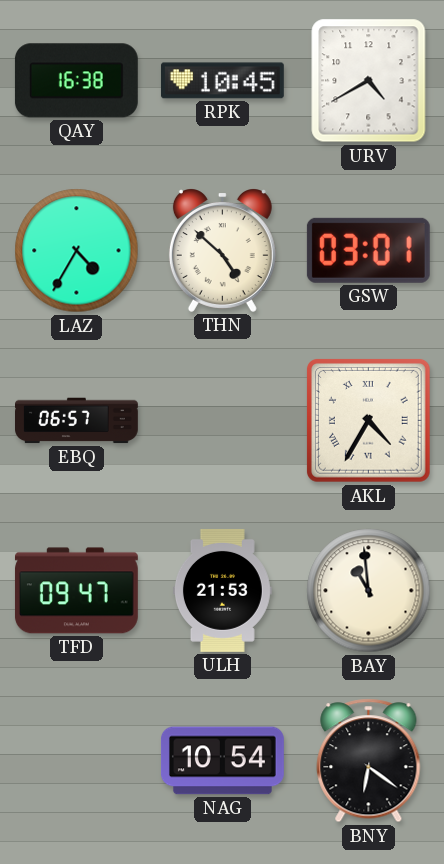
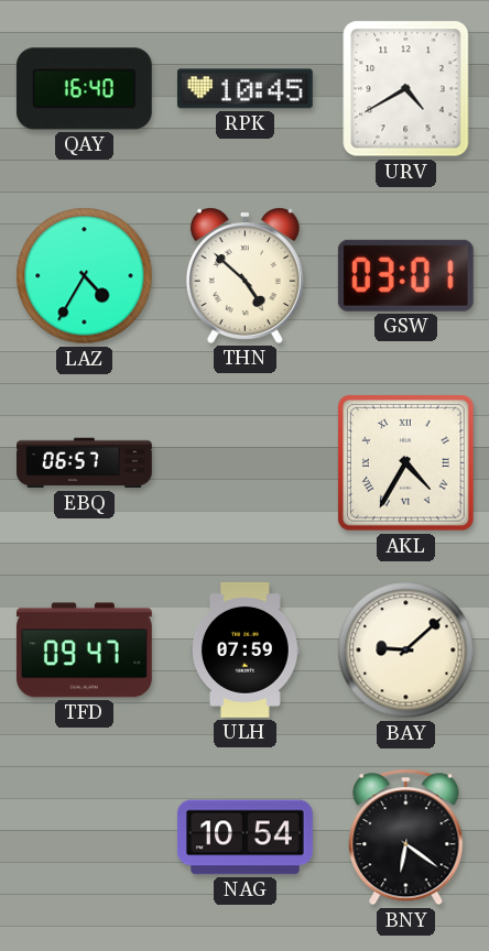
QAY: 16:38 -> 16:40
ULH: 21:53 -> 07:59
BAY: 10:59 -> 9:08
